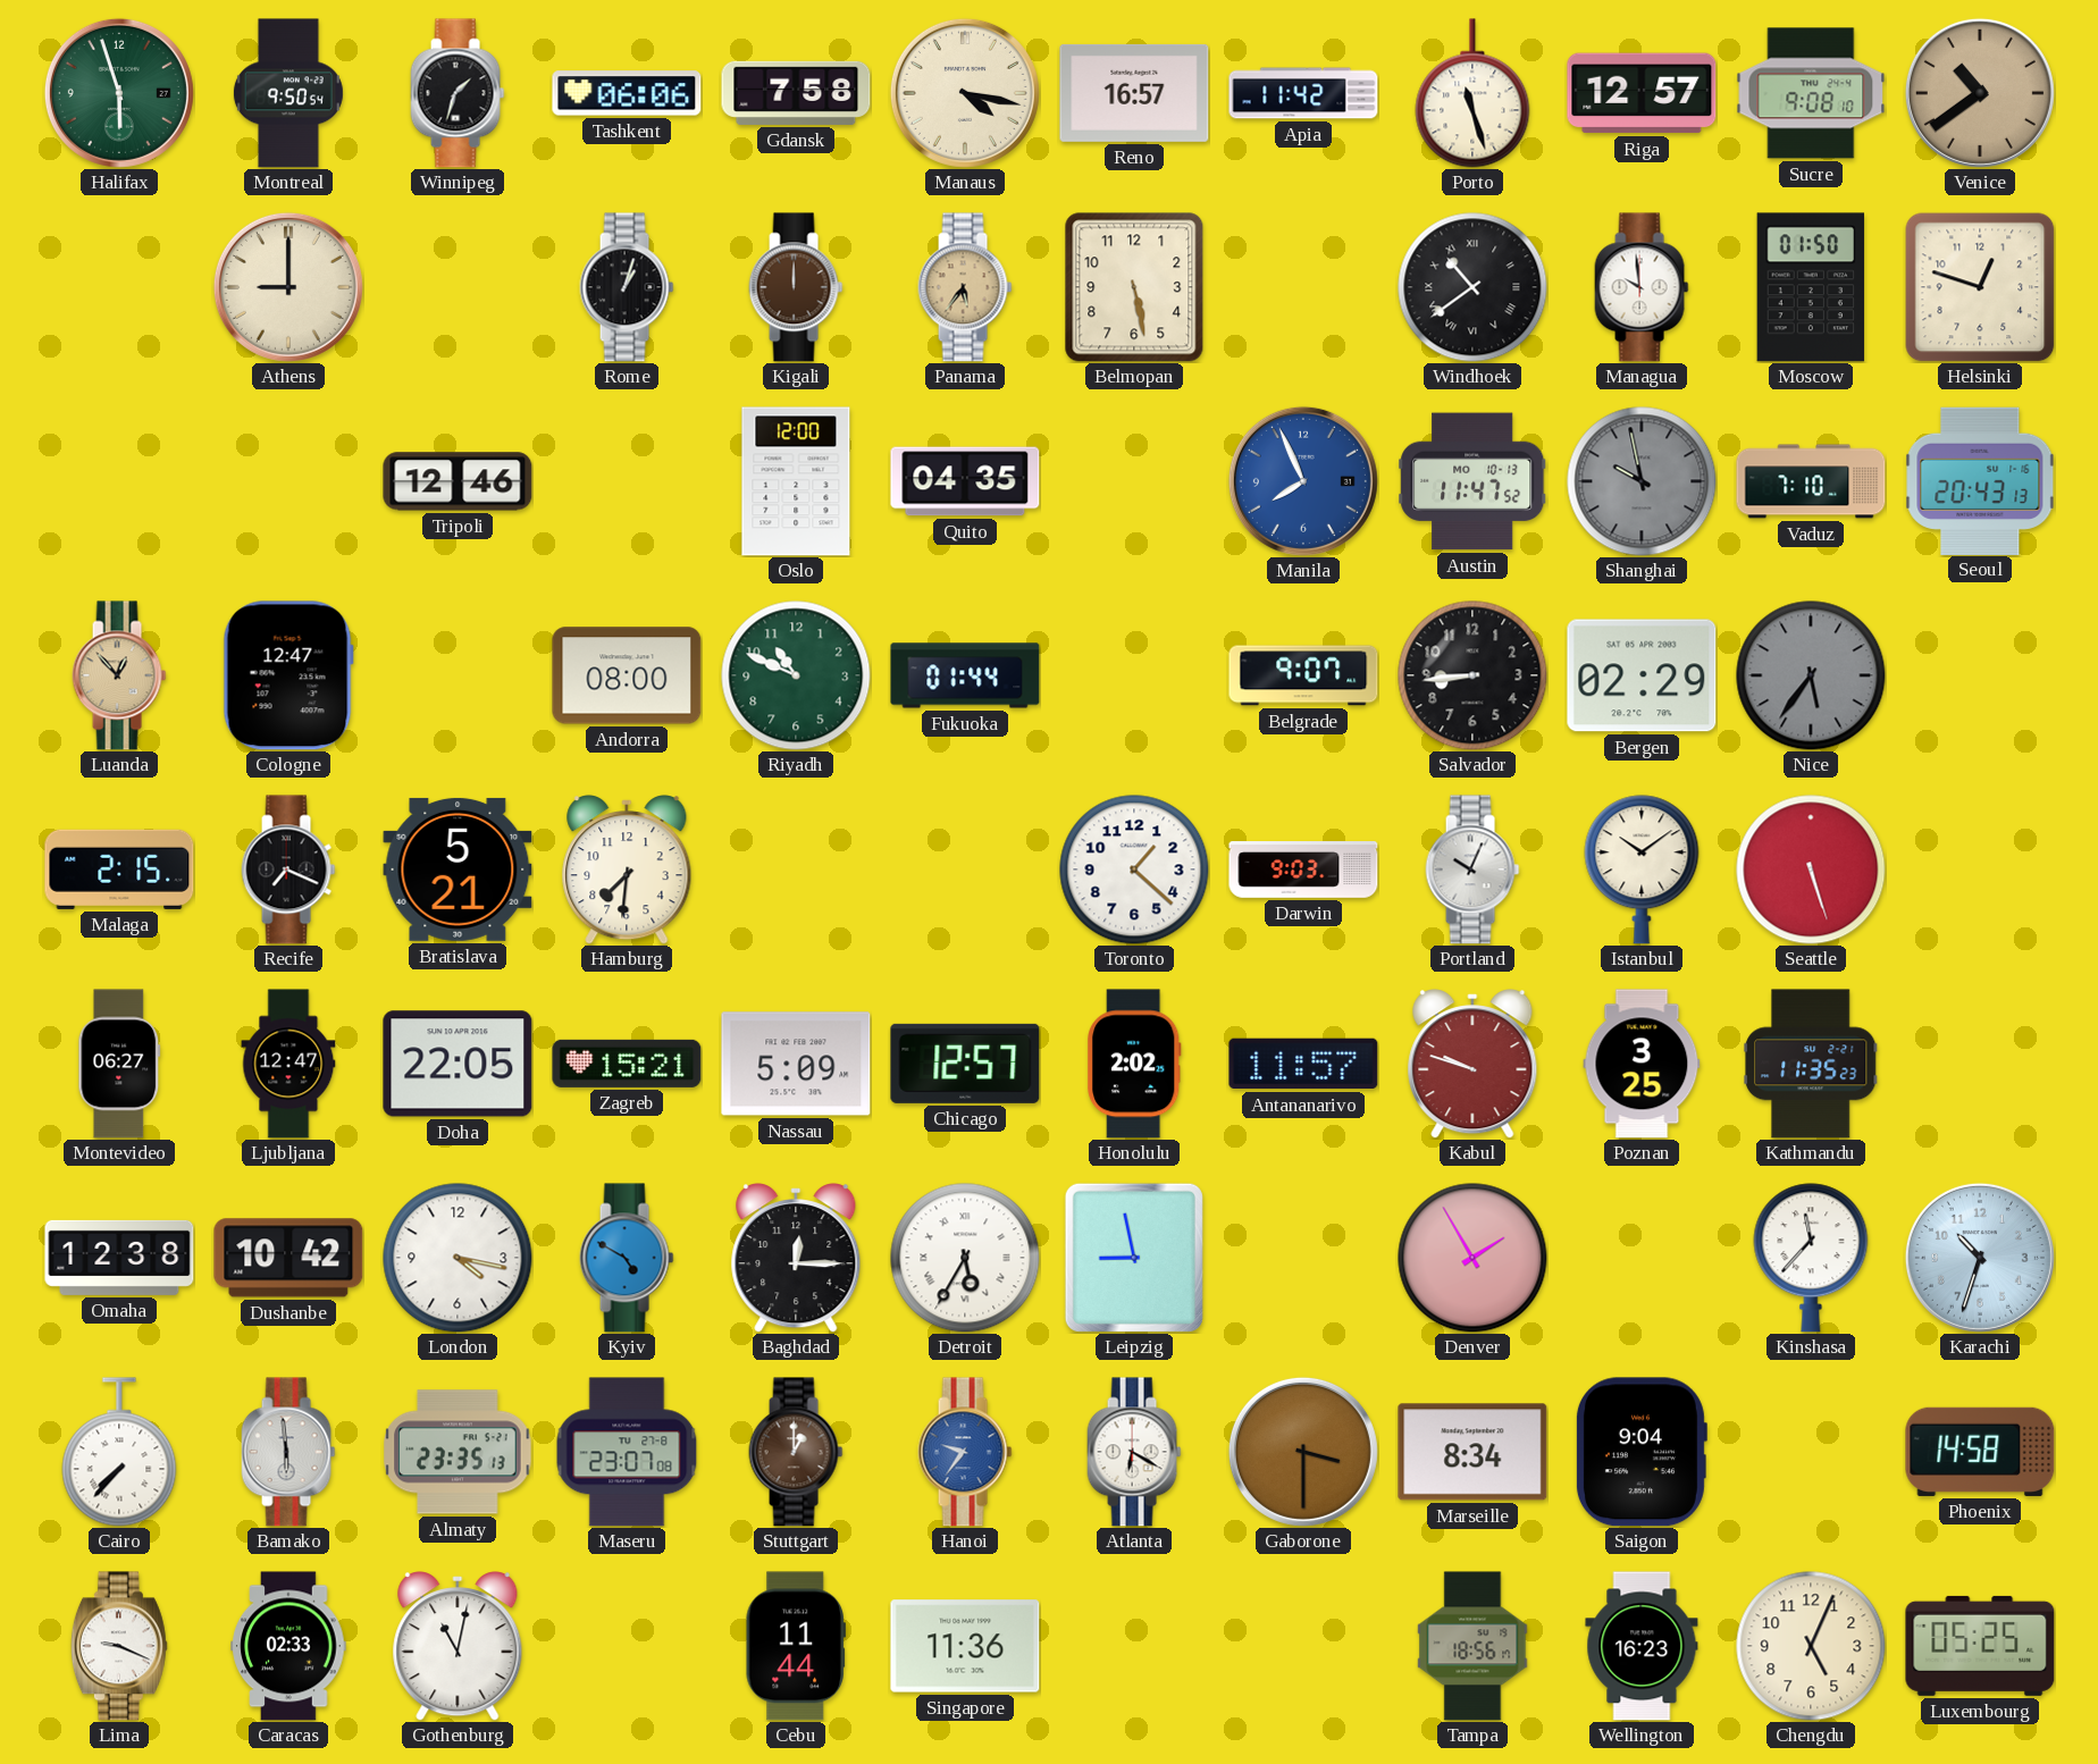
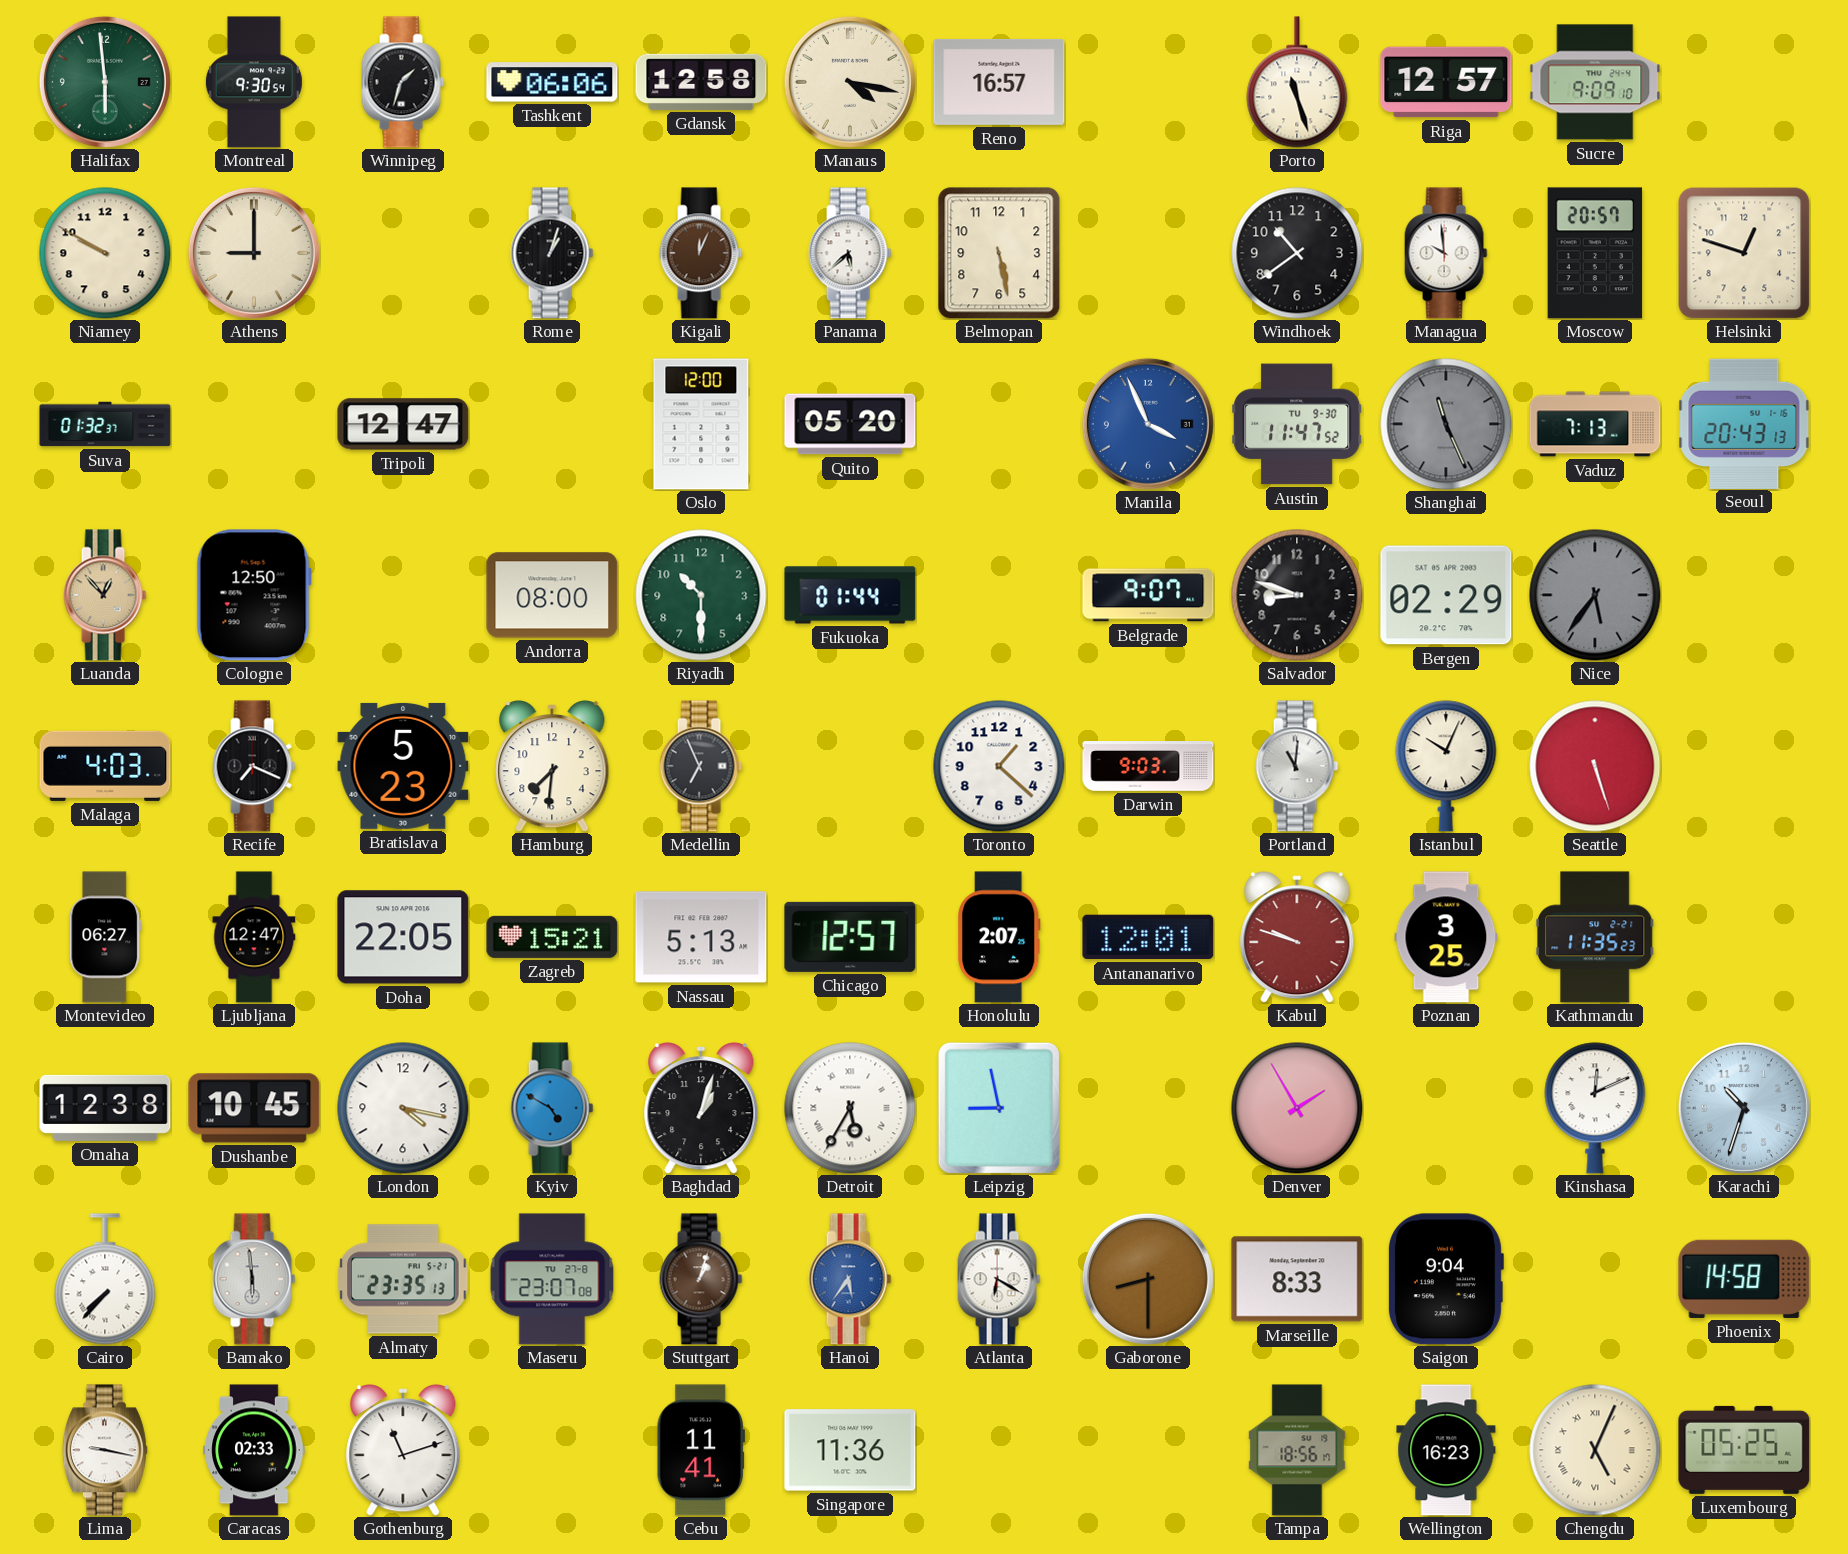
Halifax: 5:57 -> 5:59
Montreal: 9:50 -> 9:30
Gdansk: 7:58 -> 12:58
Apia: 11:42 -> none
Sucre: 9:08 -> 9:09
Venice: 10:39 -> none
Niamey: none -> 9:50
Kigali: 12:00 -> 12:04
Panama: 5:36 -> 5:38
Panama dial: champagne -> white
Windhoek numerals: Roman -> Arabic
Moscow: 01:50 -> 20:57
Suva: none -> 01:32
Tripoli: 12:46 -> 12:47
Quito: 04:35 -> 05:20
Manila: 7:56 -> 3:56
Austin date: MO 10-13 -> TU 9-30
Shanghai: 9:58 -> 11:26
Vaduz: 7:10 -> 7:13
Cologne: 12:47 -> 12:50
Riyadh: 10:49 -> 10:30
Salvador: 8:44 -> 8:48
Malaga: 2:15 -> 4:03
Bratislava: 5:21 -> 5:23
Medellin: none -> 6:56
Portland: 10:04 -> 11:01
Istanbul: 10:09 -> 10:04
Nassau: 5:09 -> 5:13
Honolulu: 2:02 -> 2:07
Antananarivo: 11:57 -> 12:01
Dushanbe: 10:42 -> 10:45
Baghdad: 12:15 -> 1:03
Kinshasa: 11:37 -> 12:11
Stuttgart: 1:00 -> 1:03
Hanoi: 9:36 -> 5:36
Gaborone: 3:30 -> 8:30
Marseille: 8:34 -> 8:33
Lima: 9:19 -> 9:17
Gothenburg: 11:02 -> 11:12
Cebu: 11:44 -> 11:41
Chengdu numerals: Arabic -> Roman
